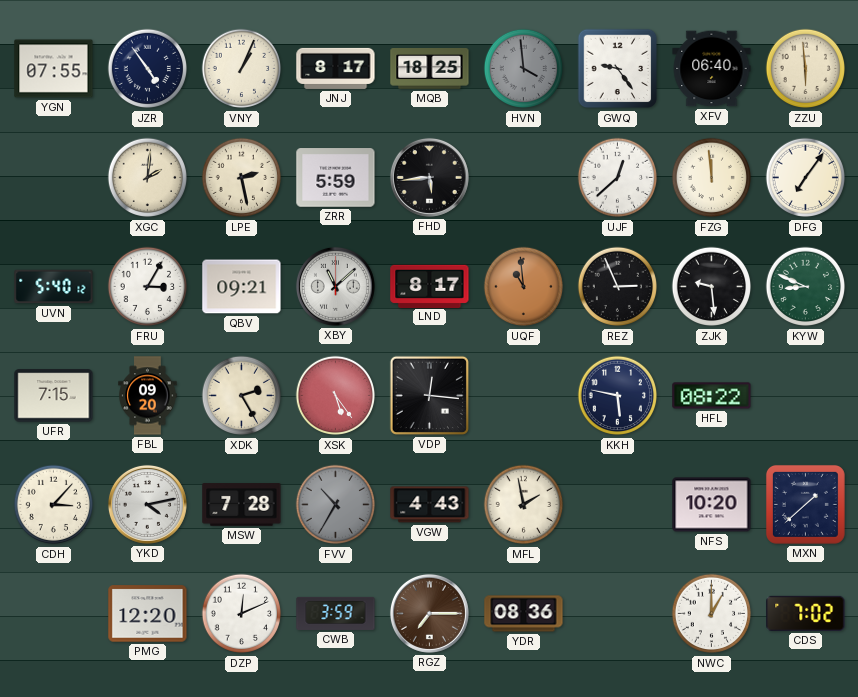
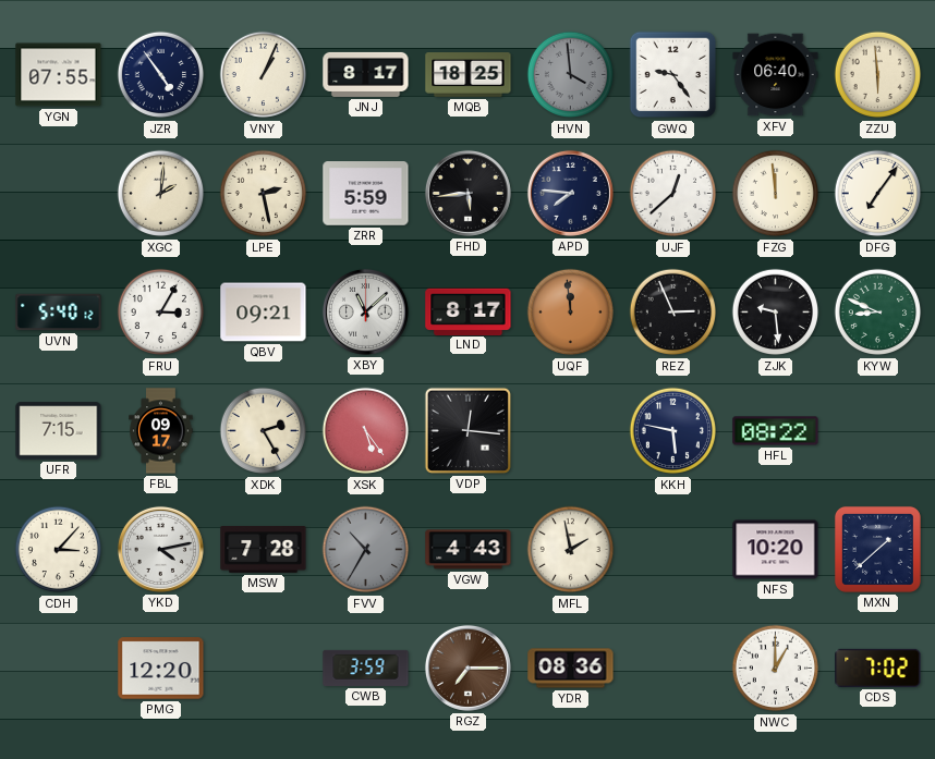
APD: none -> 7:46
UQF: 10:59 -> 11:59
FBL: 09:20 -> 09:17
DZP: 12:11 -> none
